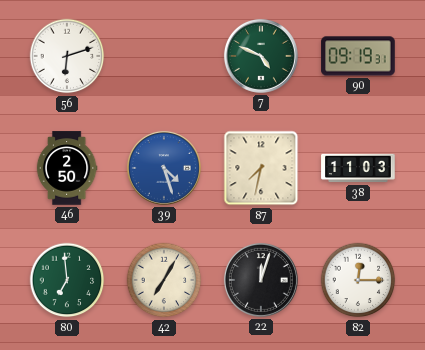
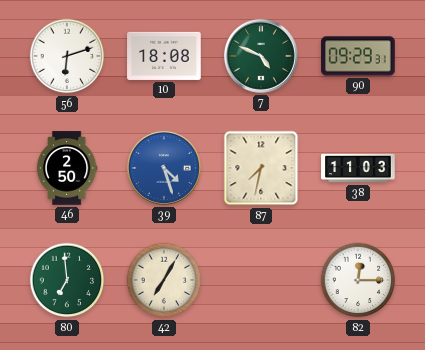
10: none -> 18:08
90: 09:19 -> 09:29
22: 12:03 -> none
